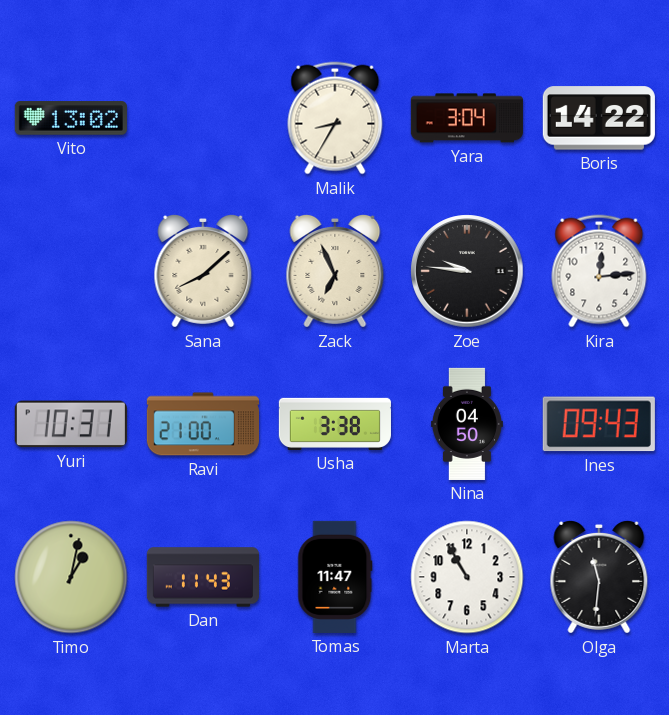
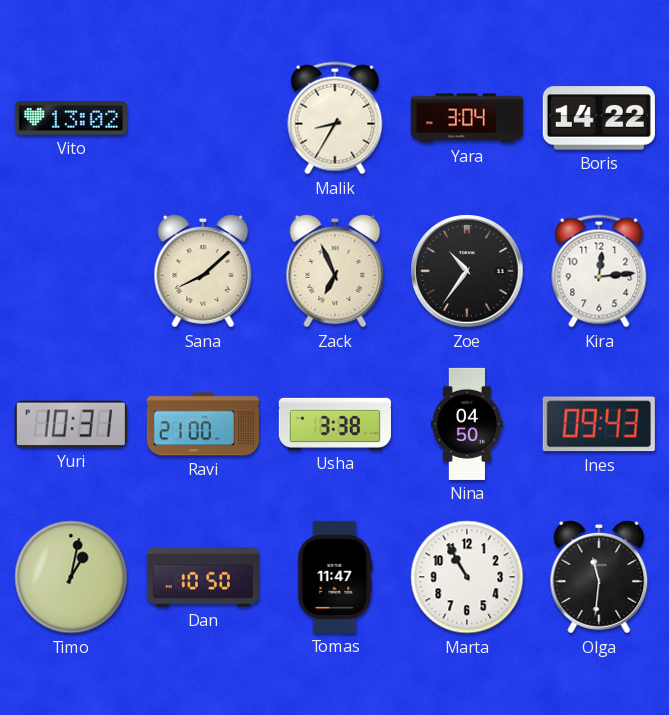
Zoe: 9:46 -> 10:36
Dan: 11:43 -> 10:50
